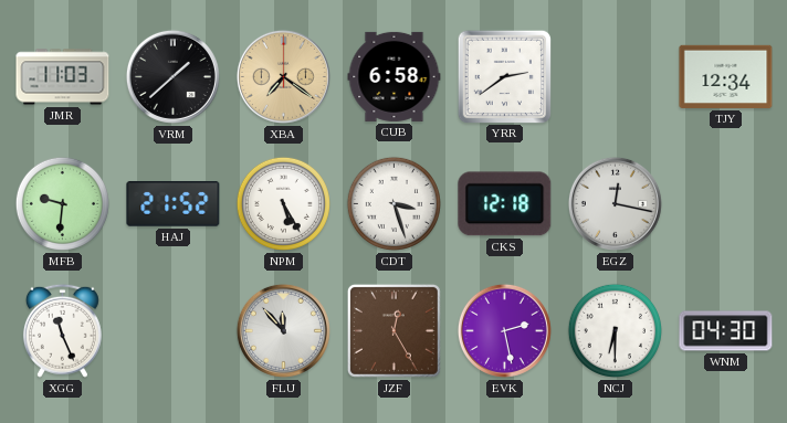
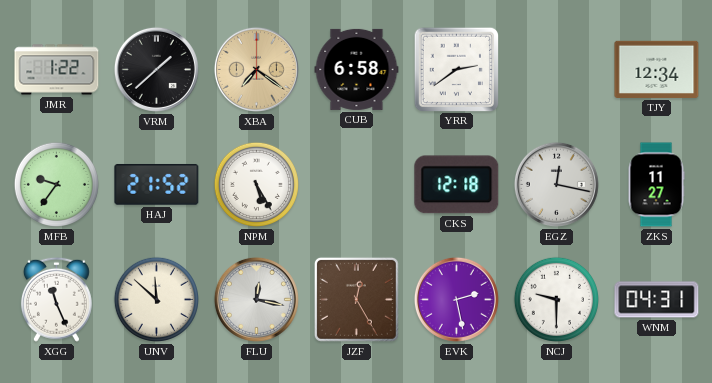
JMR: 11:03 -> 1:22
MFB: 9:31 -> 9:36
CDT: 3:27 -> none
ZKS: none -> 11:27
UNV: none -> 11:52
FLU: 11:53 -> 12:17
NCJ: 6:30 -> 9:30
WNM: 04:30 -> 04:31
